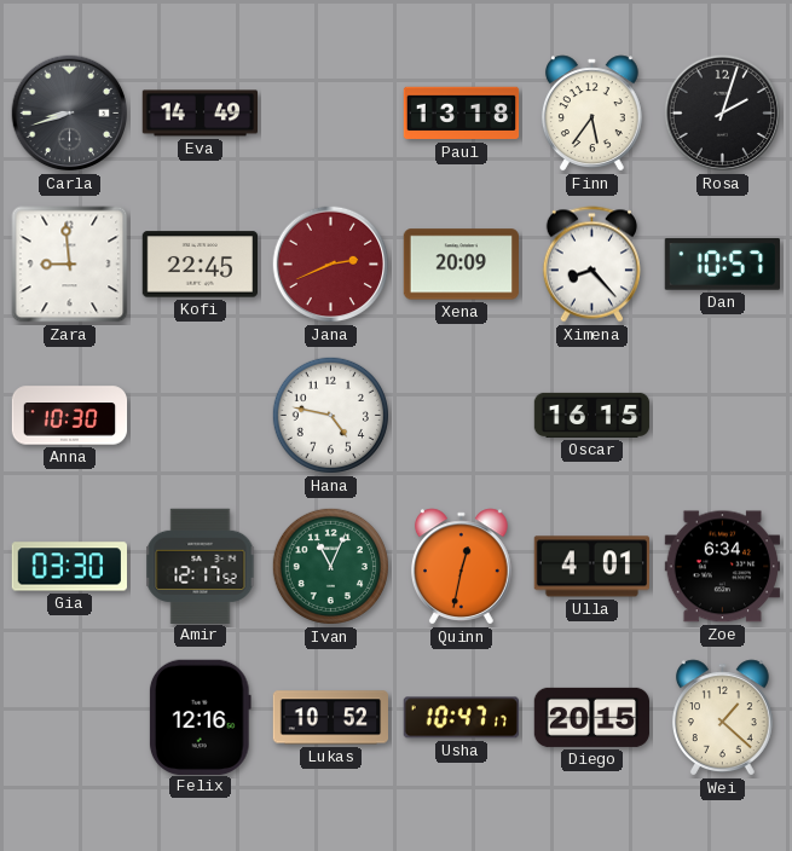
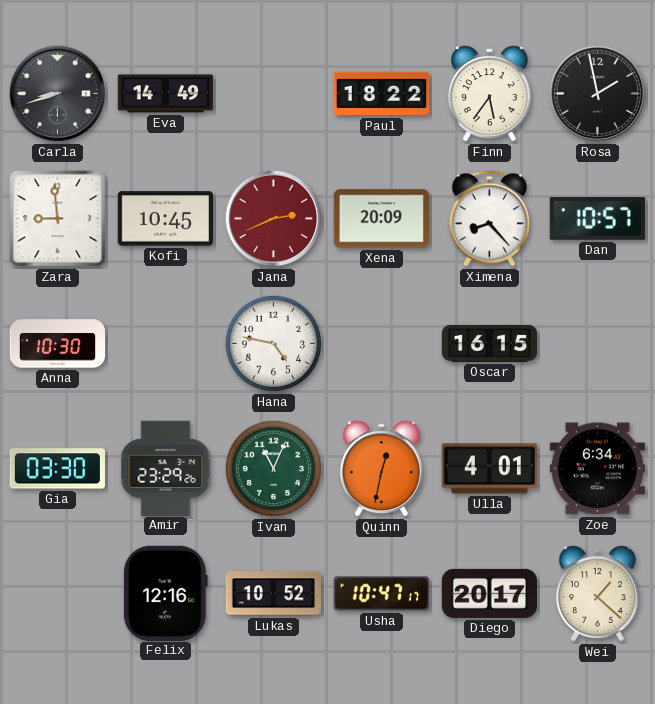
Paul: 13:18 -> 18:22
Rosa: 2:03 -> 1:58
Kofi: 22:45 -> 10:45
Amir: 12:17 -> 23:29
Diego: 20:15 -> 20:17
